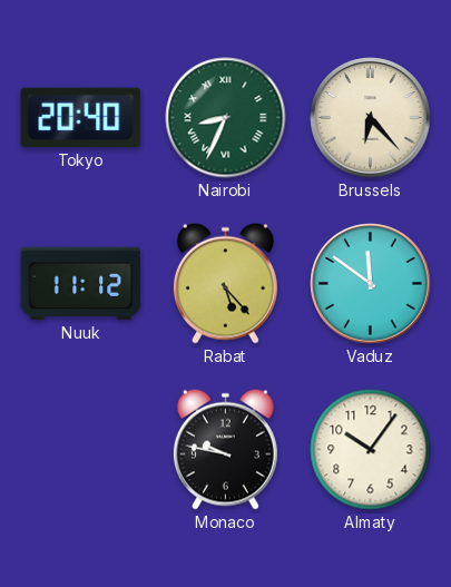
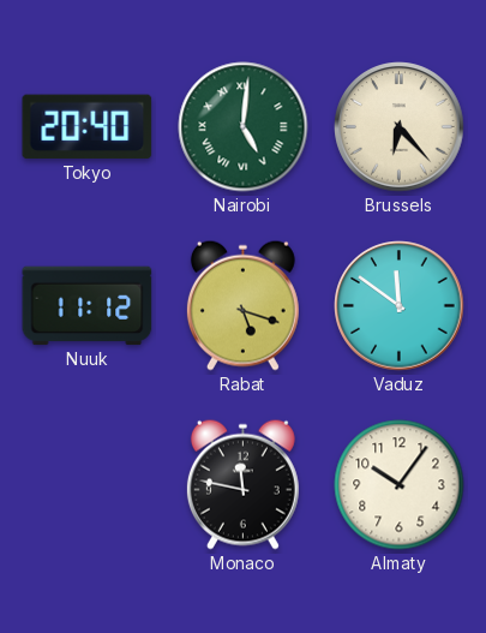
Nairobi: 8:34 -> 5:01
Rabat: 5:23 -> 5:18
Monaco: 9:47 -> 11:47
